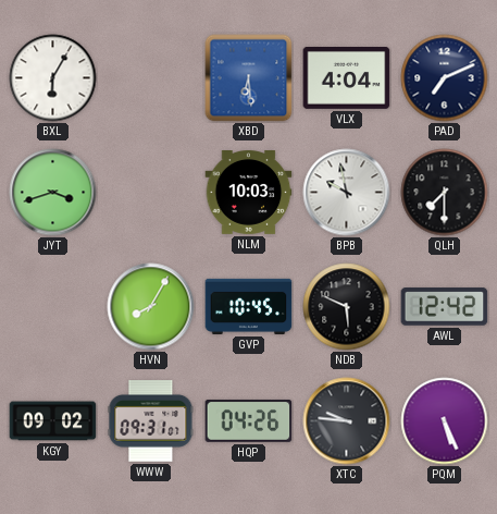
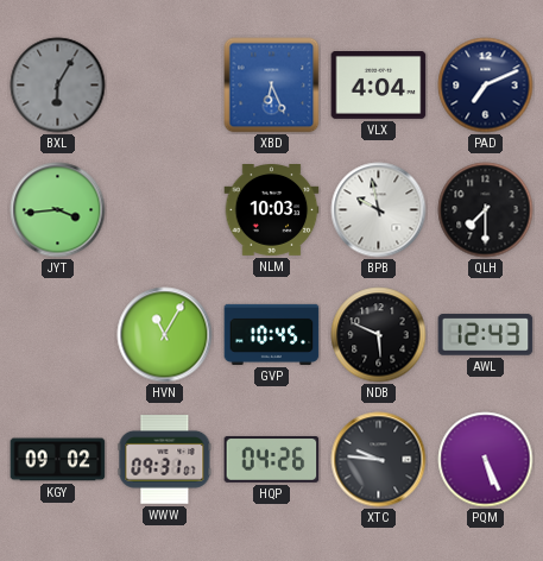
BXL dial: white -> grey
XBD: 6:29 -> 6:26
JYT: 3:42 -> 3:44
HVN: 8:05 -> 11:05
AWL: 12:42 -> 12:43
